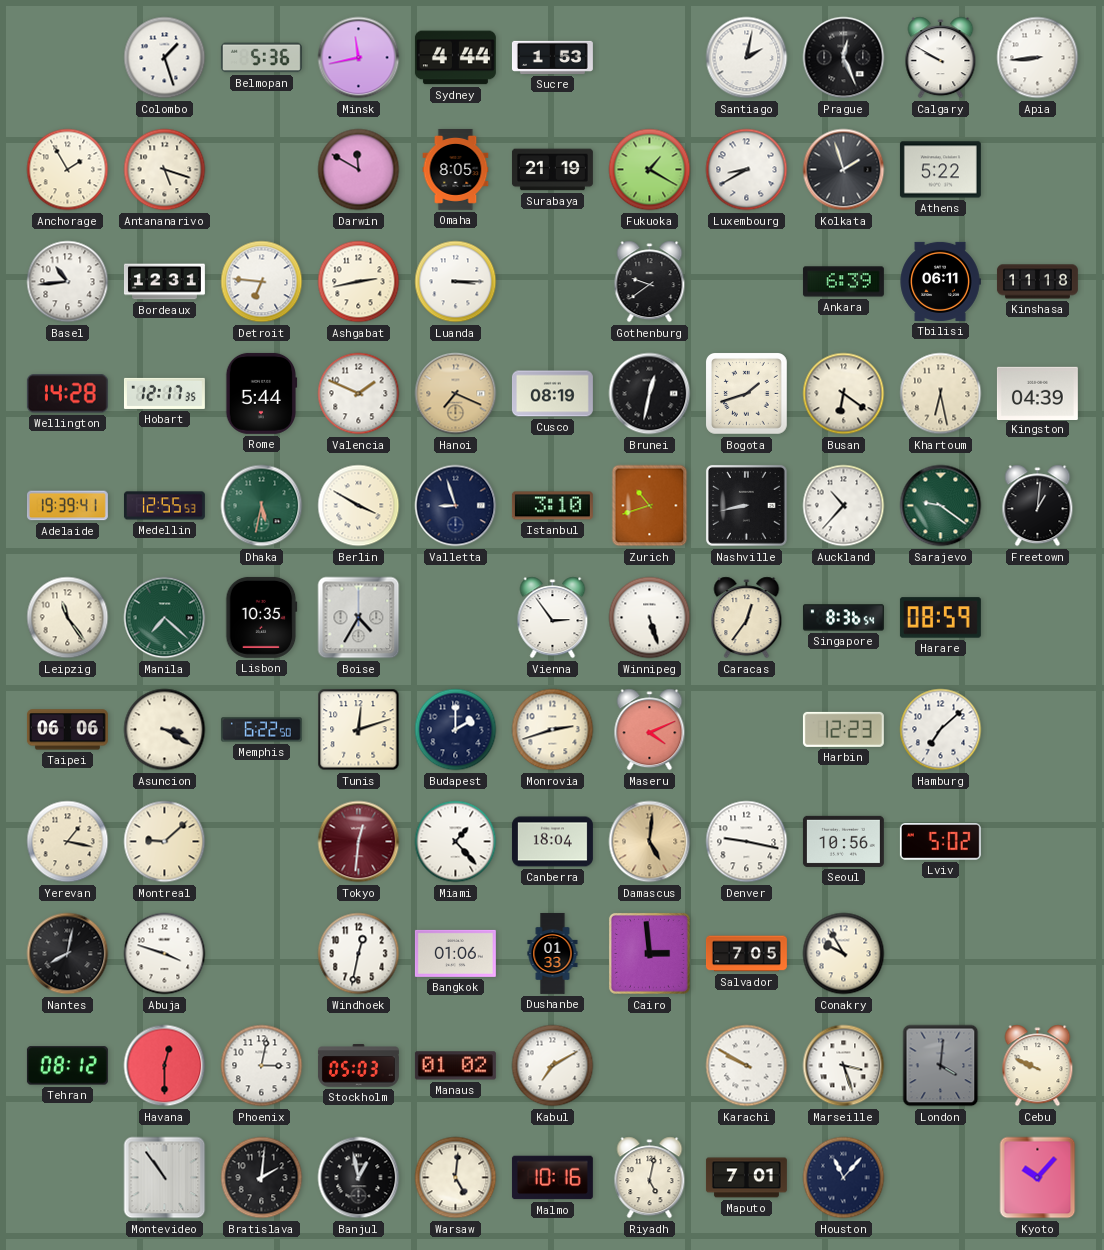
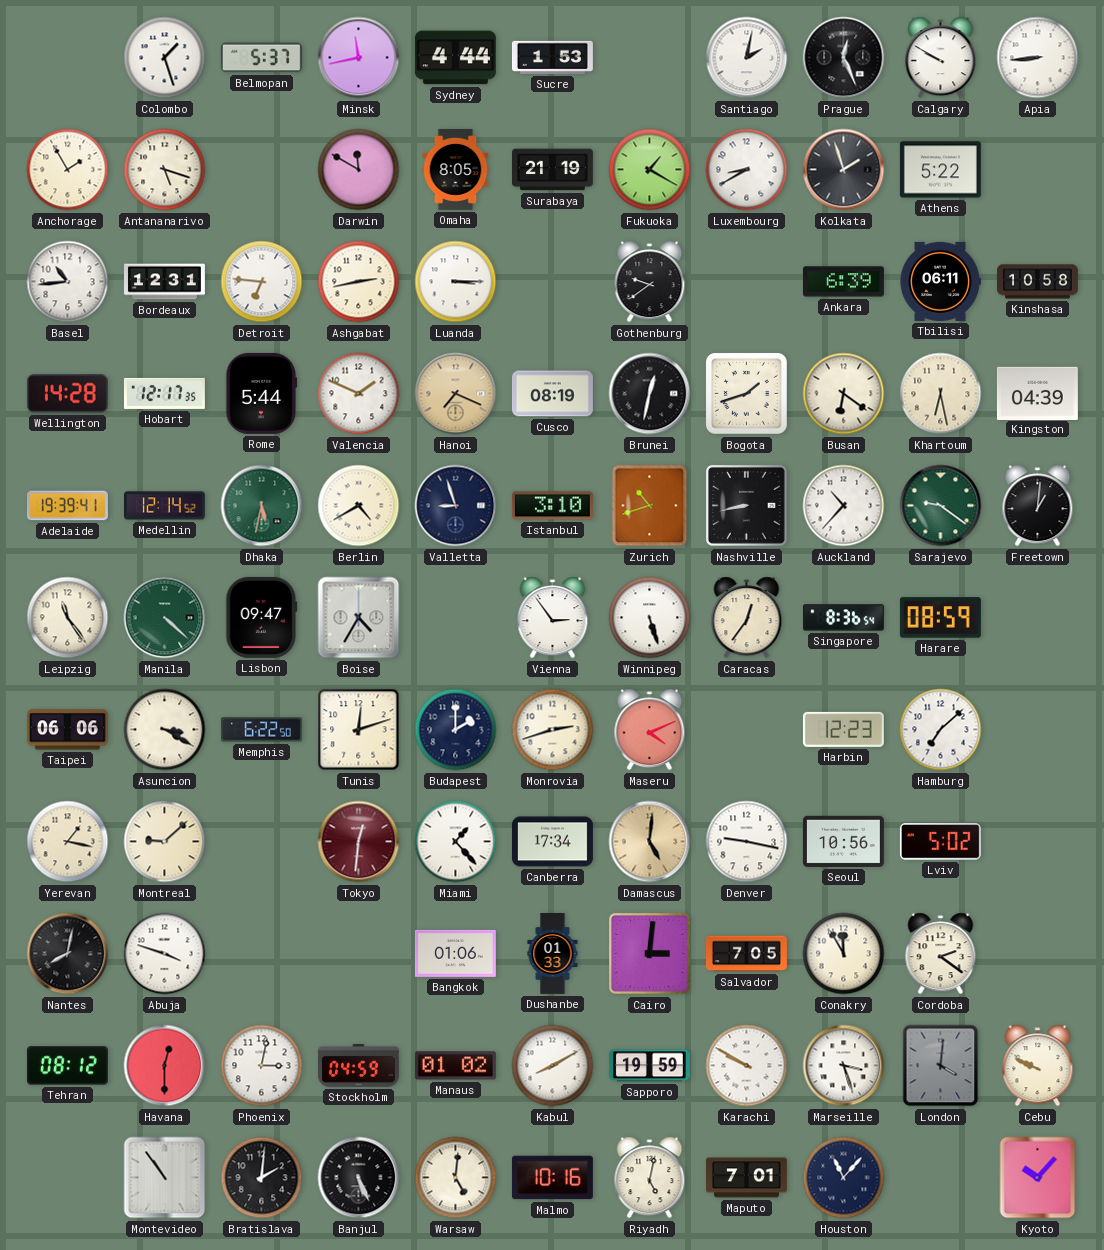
Belmopan: 5:36 -> 5:37
Kinshasa: 11:18 -> 10:58
Medellin: 12:55 -> 12:14
Berlin: 3:50 -> 4:40
Manila: 7:22 -> 4:22
Lisbon: 10:35 -> 09:47
Canberra: 18:04 -> 17:34
Windhoek: 12:32 -> none
Cairo: 2:59 -> 3:01
Conakry: 9:55 -> 11:55
Cordoba: none -> 2:21
Stockholm: 05:03 -> 04:59
Kabul: 7:10 -> 8:10
Sapporo: none -> 19:59
Banjul: 12:58 -> 5:26
